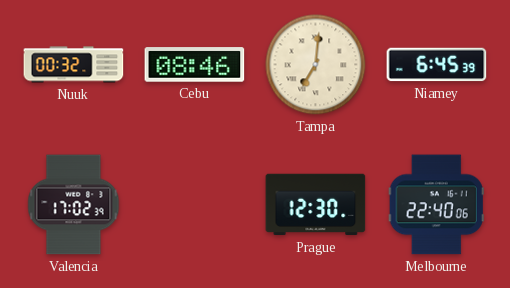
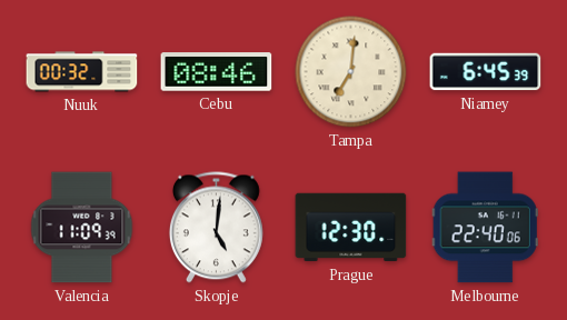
Valencia: 17:02 -> 11:09
Skopje: none -> 5:01
